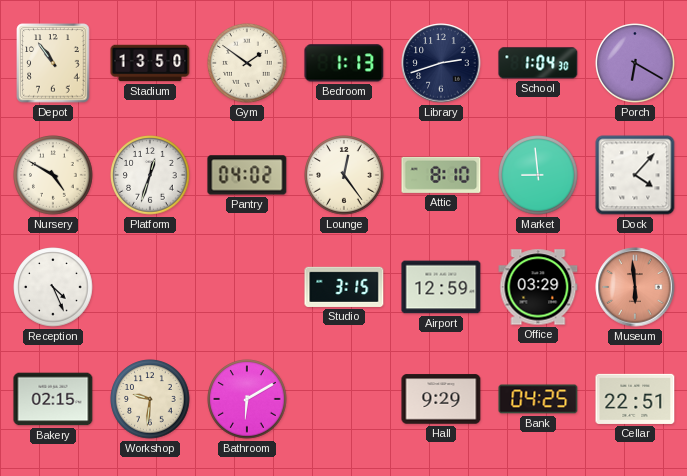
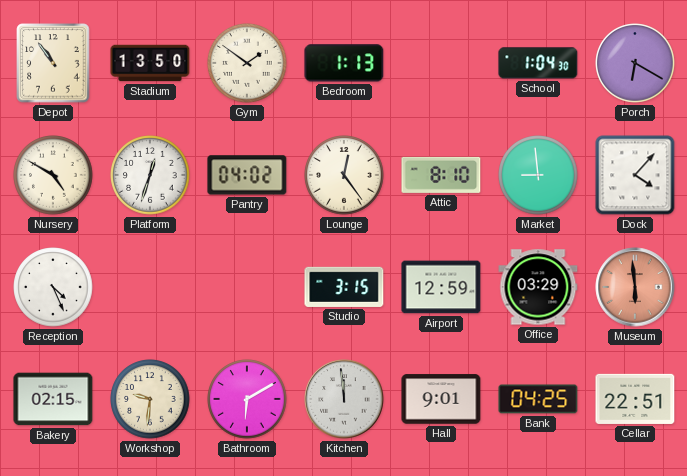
Library: 2:42 -> none
Kitchen: none -> 11:59
Hall: 9:29 -> 9:01
